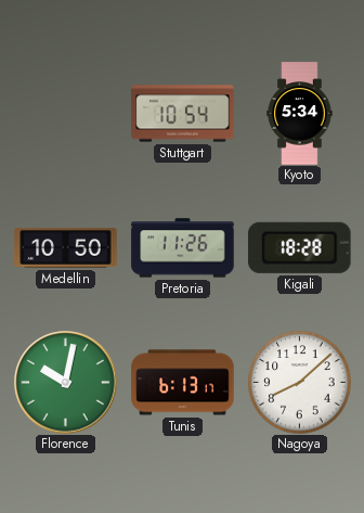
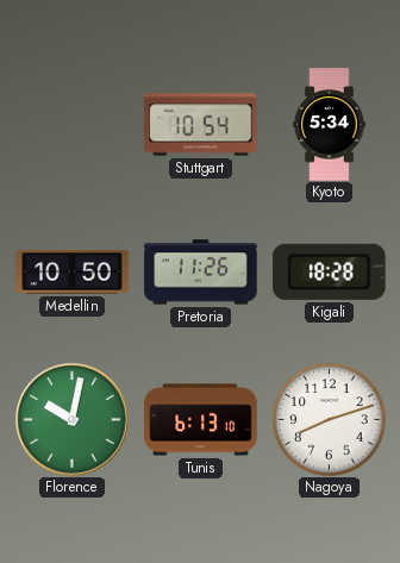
Tunis: 6:13:17 -> 6:13:10
Nagoya: 8:08 -> 8:12
